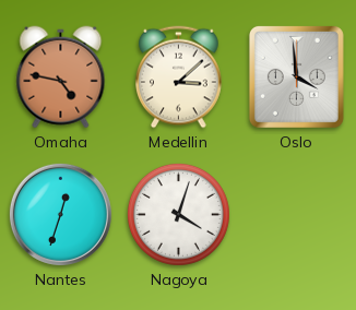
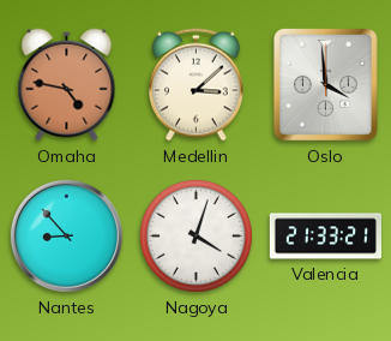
Nantes: 12:33 -> 8:53
Valencia: none -> 21:33
